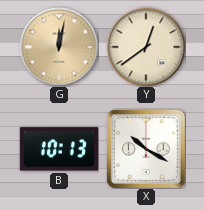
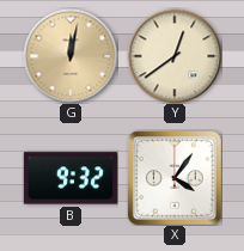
B: 10:13 -> 9:32
X: 10:20 -> 4:06
